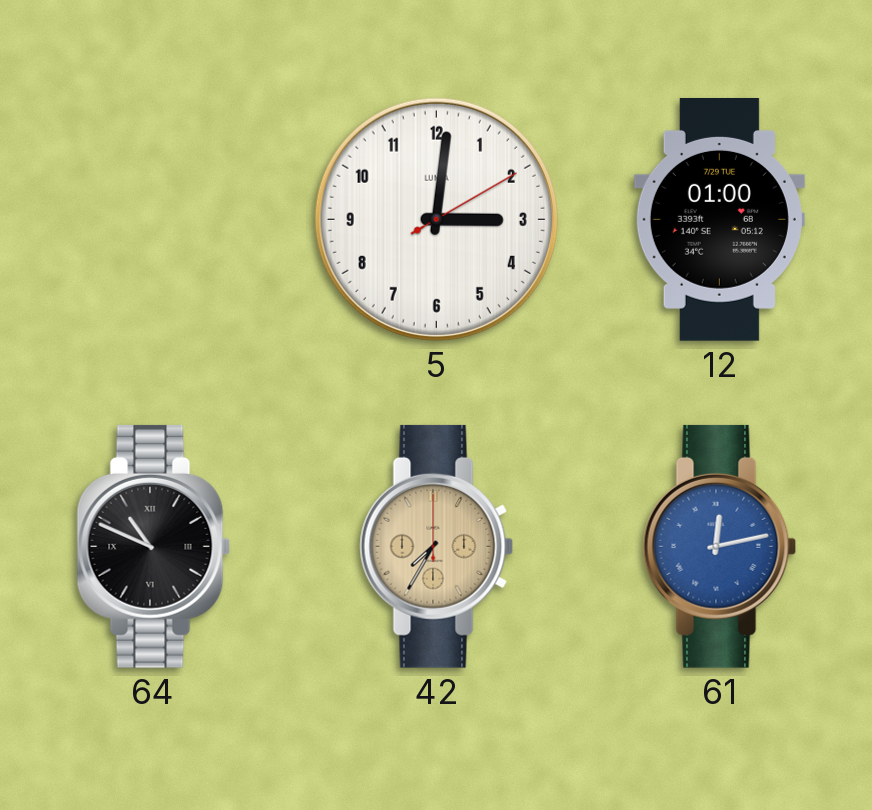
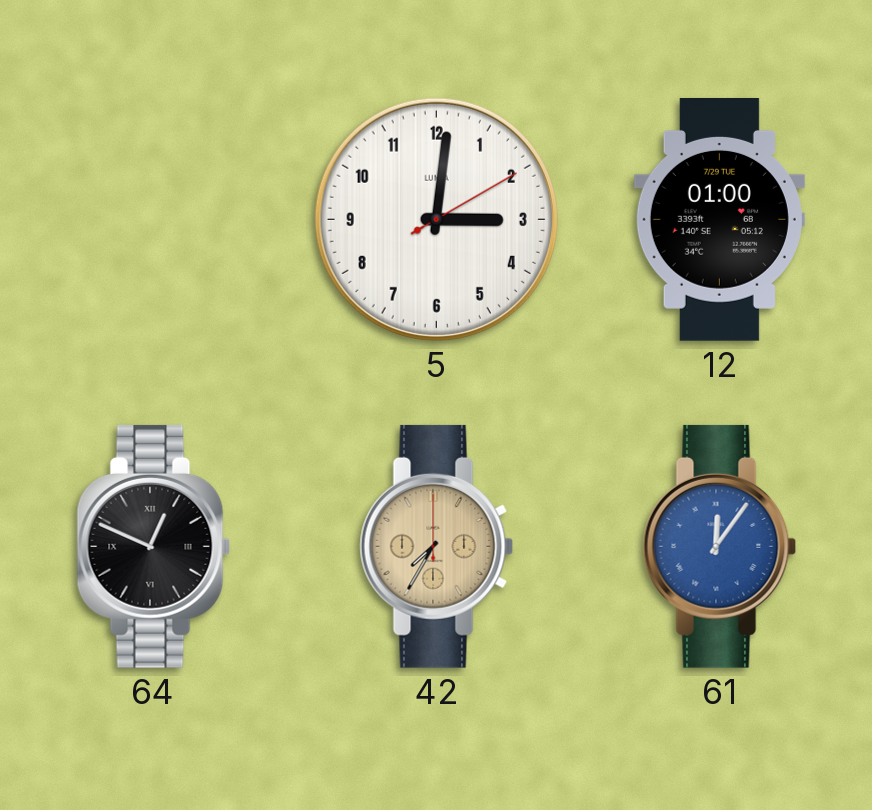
64: 10:49 -> 12:49
61: 12:13 -> 12:06
